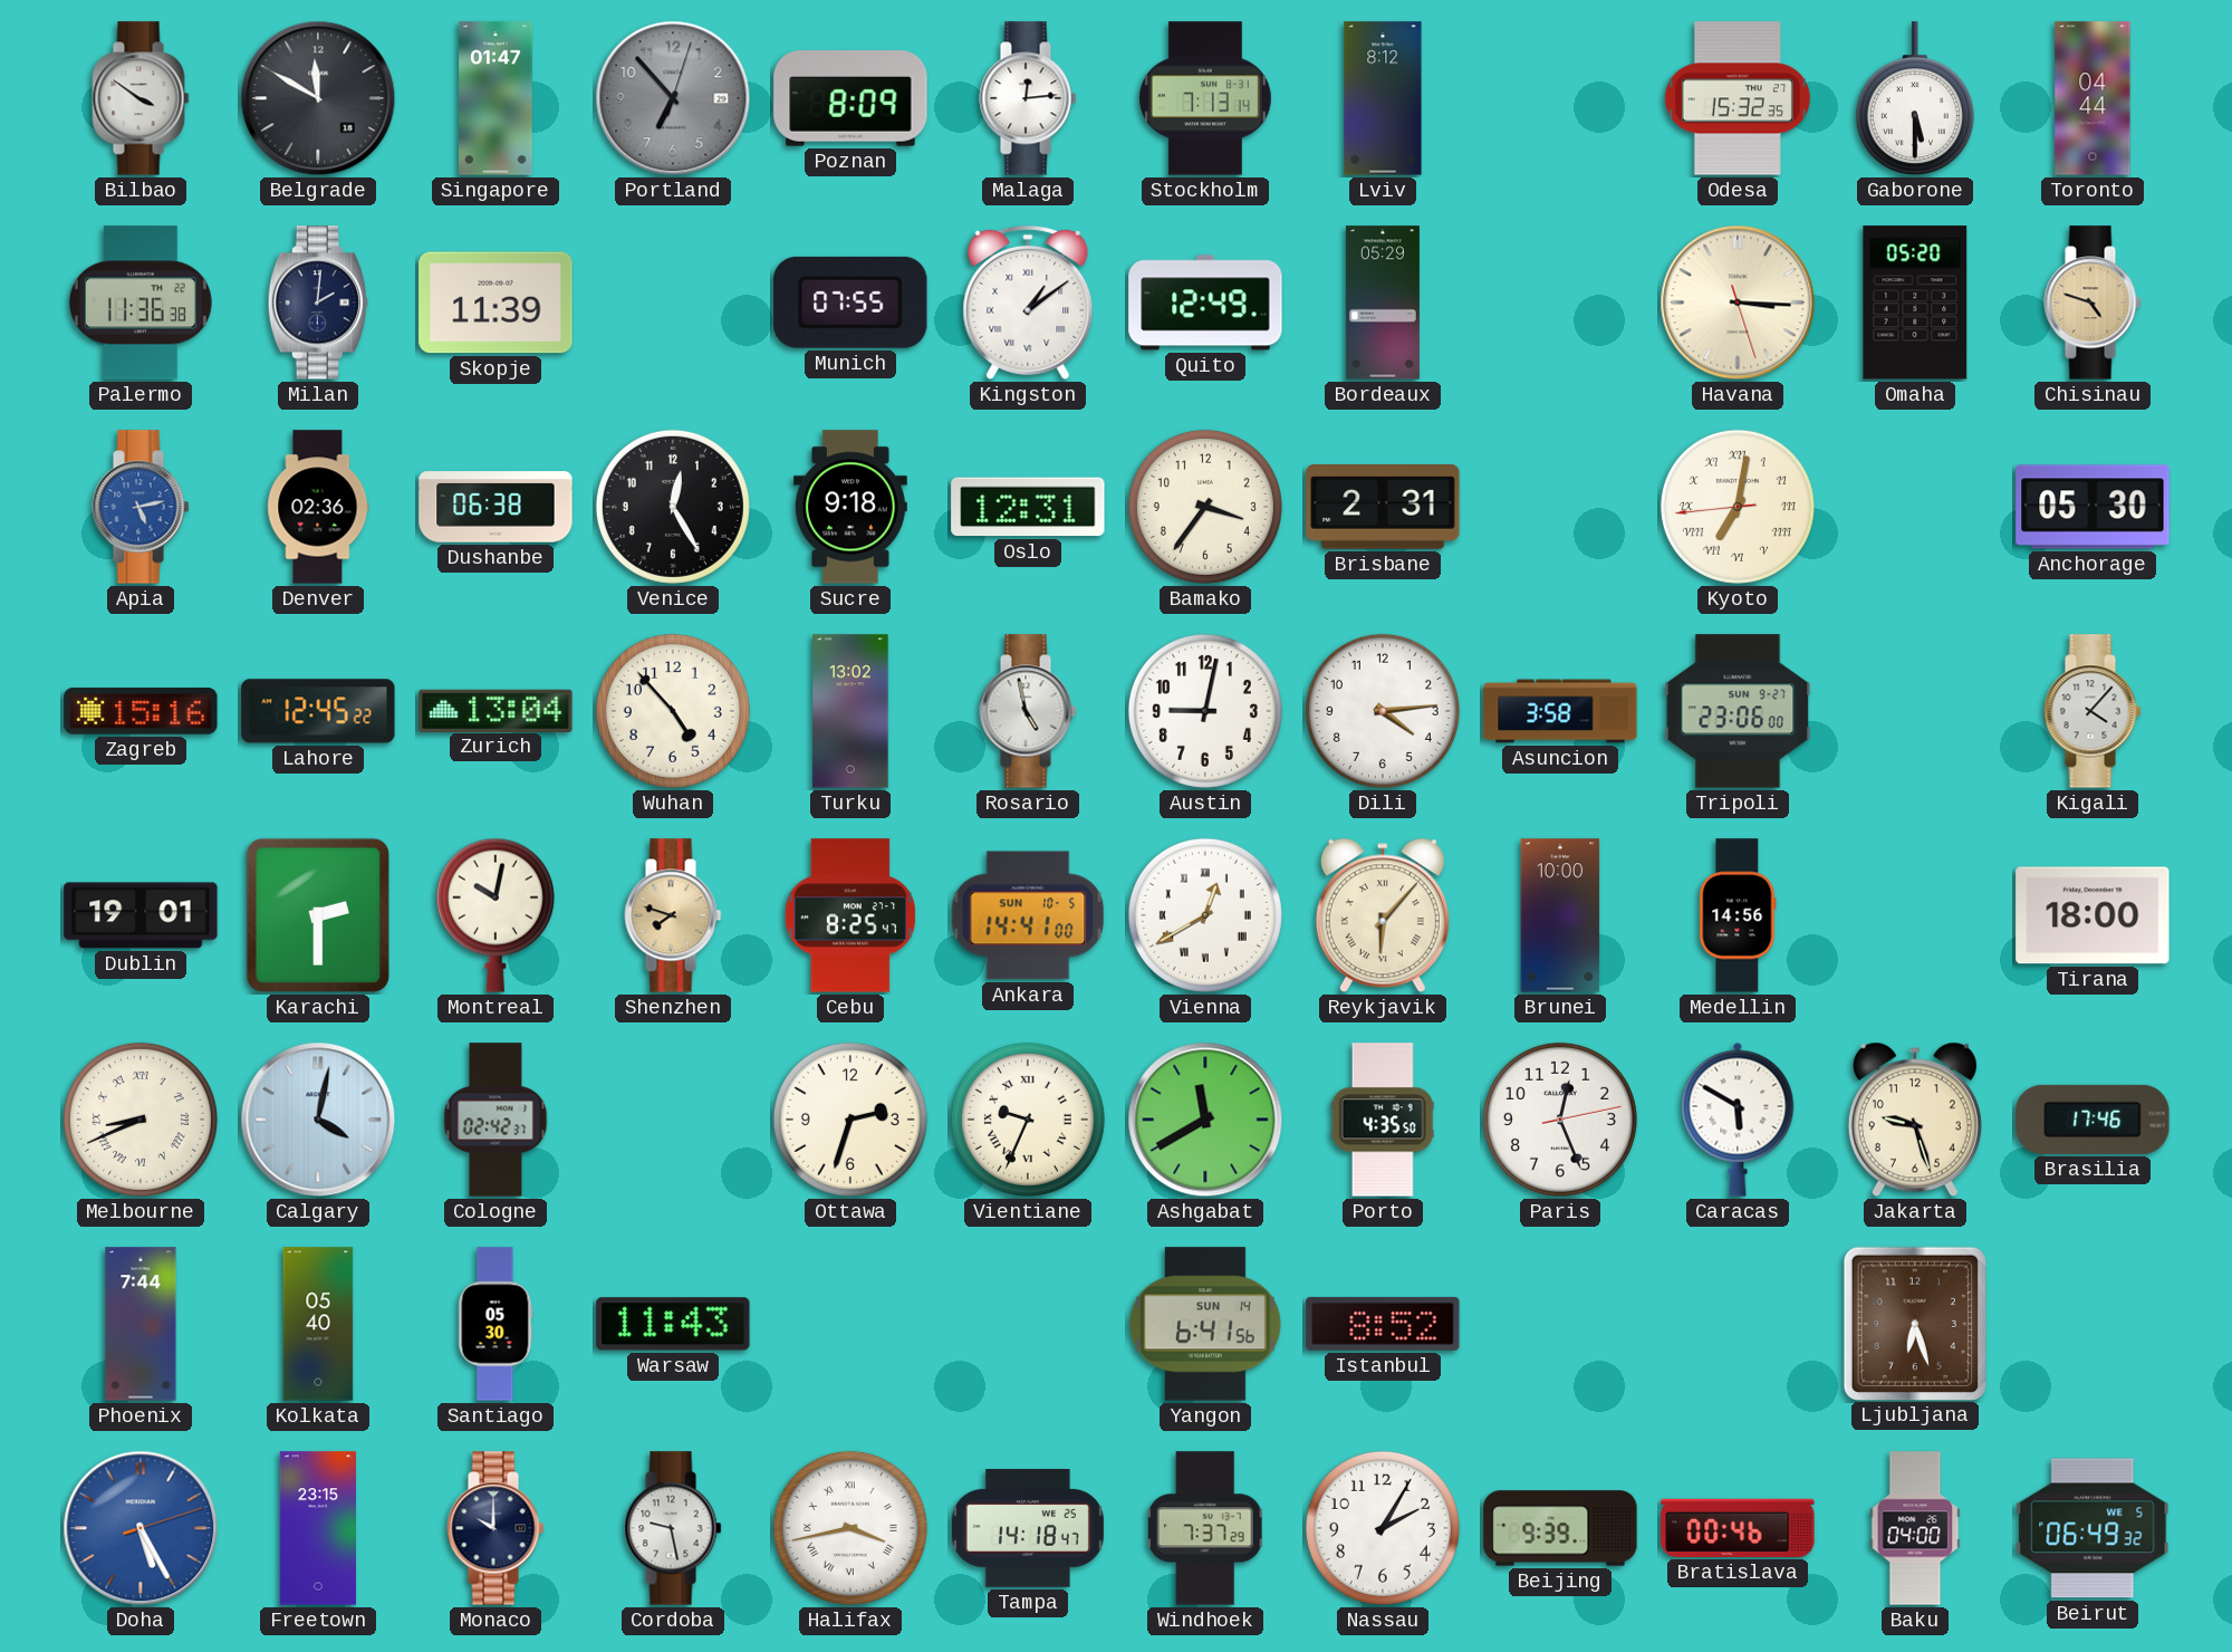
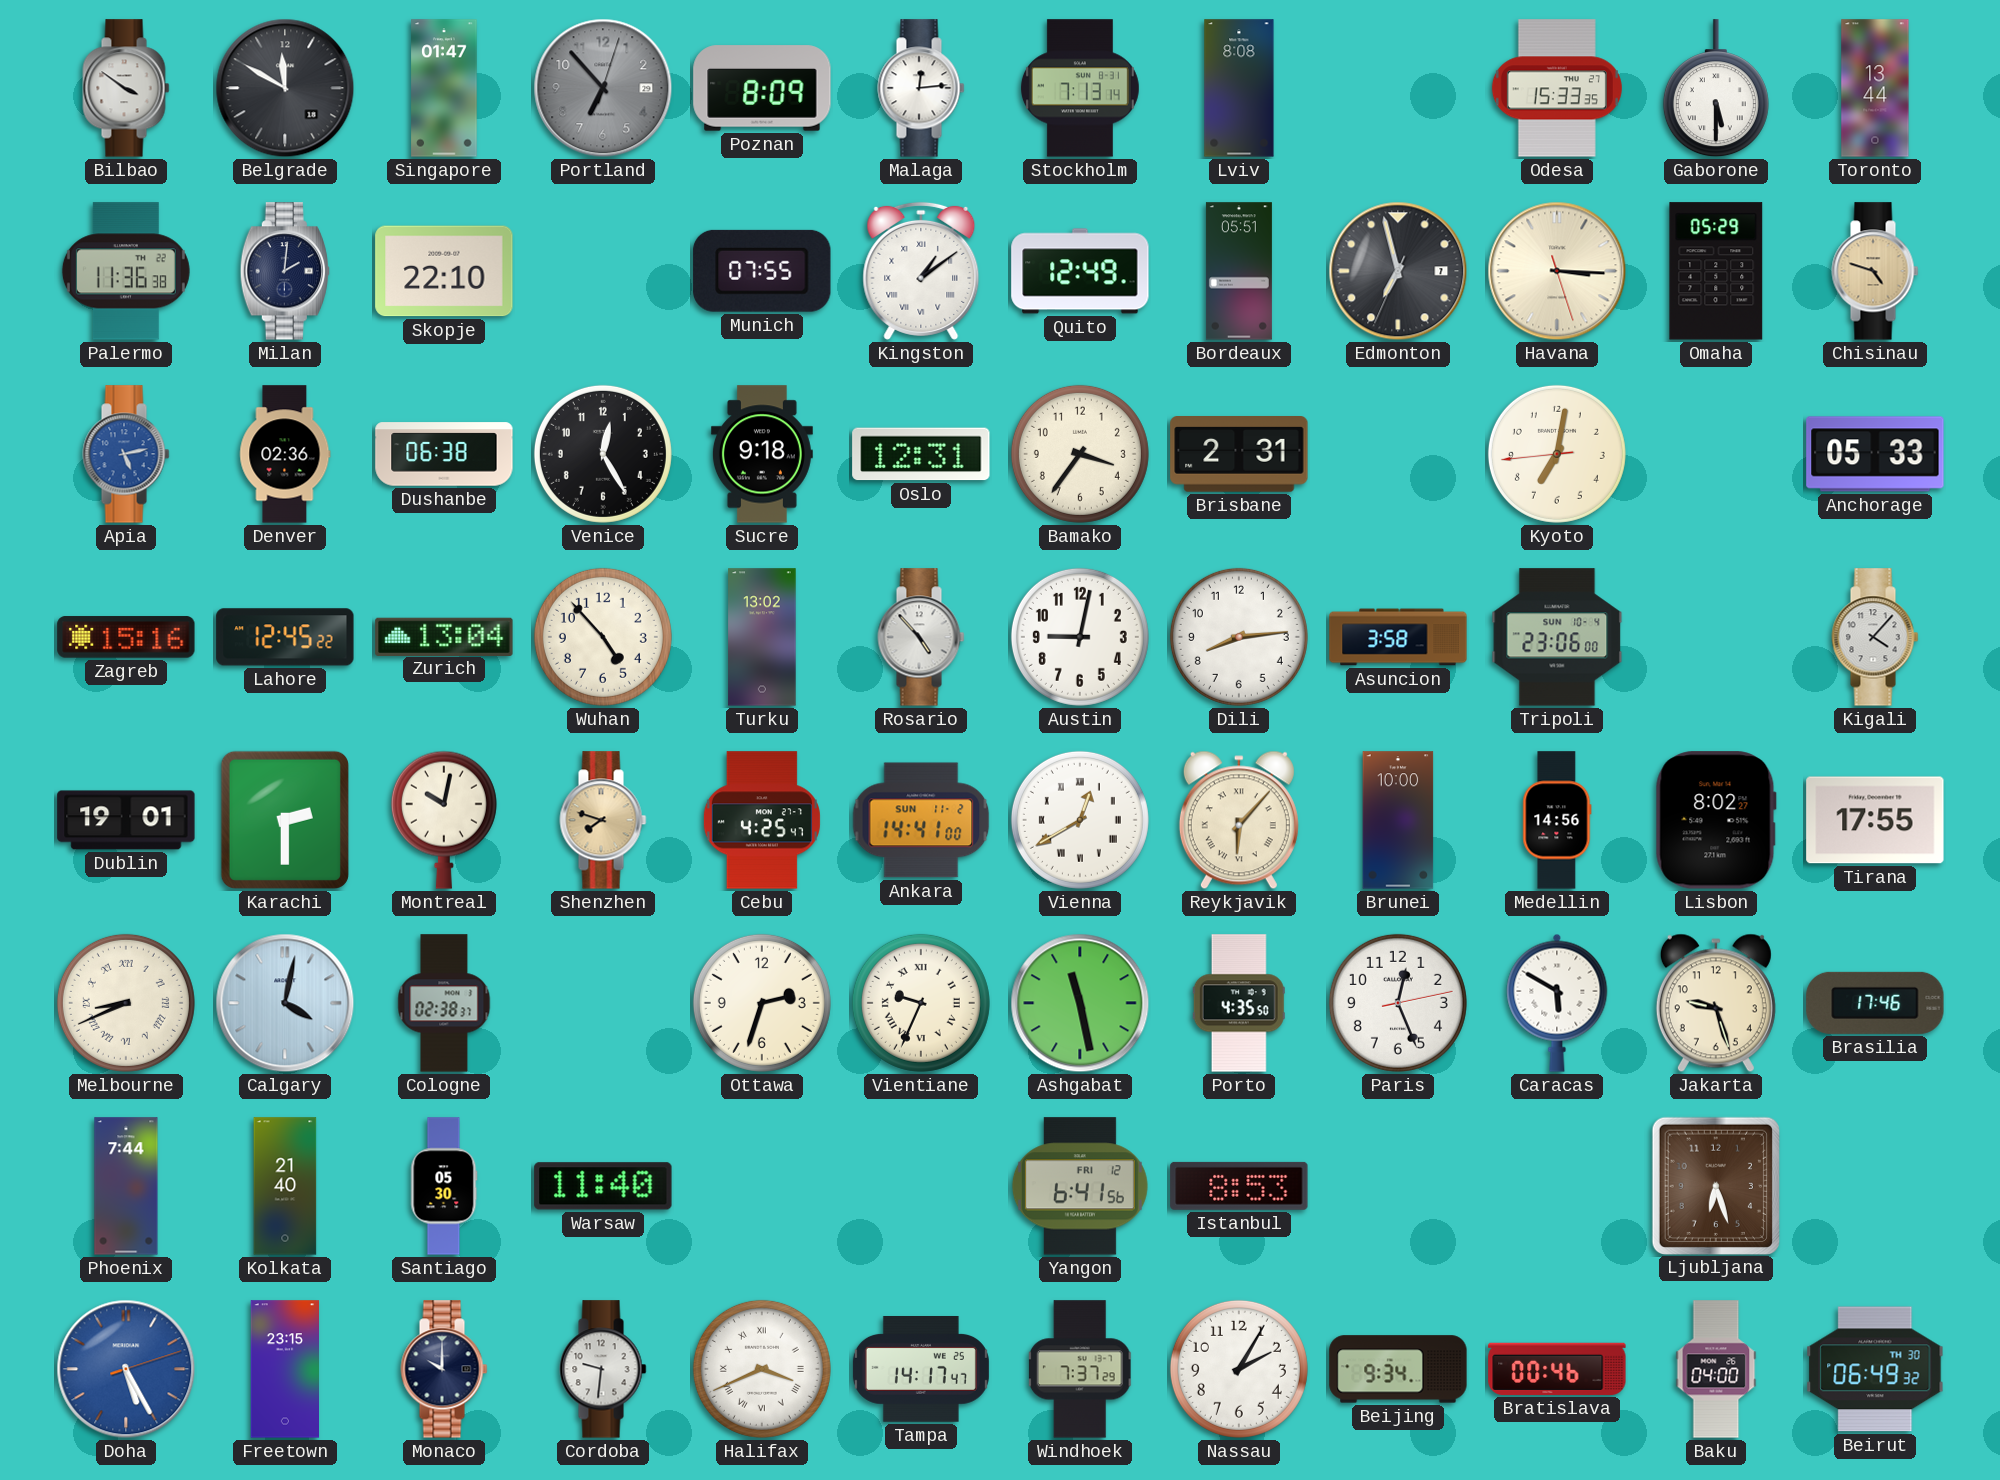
Lviv: 8:12 -> 8:08
Odesa: 15:32 -> 15:33
Toronto: 04:44 -> 13:44
Skopje: 11:39 -> 22:10
Bordeaux: 05:29 -> 05:51
Edmonton: none -> 6:57
Omaha: 05:20 -> 05:29
Kyoto numerals: Roman -> Arabic
Anchorage: 05:30 -> 05:33
Rosario: 4:58 -> 4:53
Dili: 4:14 -> 8:14
Tripoli date: SUN 9-27 -> SUN 10-4
Cebu: 8:25 -> 4:25
Ankara date: SUN 10-5 -> SUN 11-2
Lisbon: none -> 8:02
Tirana: 18:00 -> 17:55
Cologne: 02:42 -> 02:38
Ashgabat: 11:40 -> 11:28
Kolkata: 05:40 -> 21:40
Warsaw: 11:43 -> 11:40
Yangon date: SUN 14 -> FRI 12
Istanbul: 8:52 -> 8:53
Cordoba: 9:28 -> 9:31
Halifax: 3:43 -> 3:41
Tampa: 14:18 -> 14:17
Beijing: 9:39 -> 9:34
Beirut date: WE 5 -> TH 30
